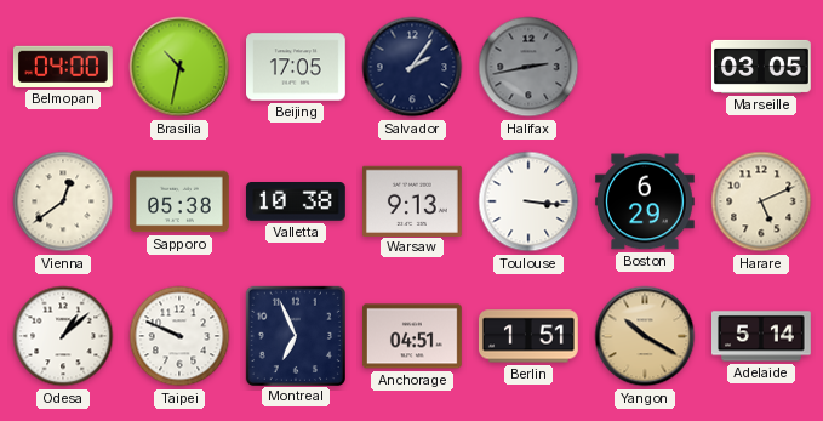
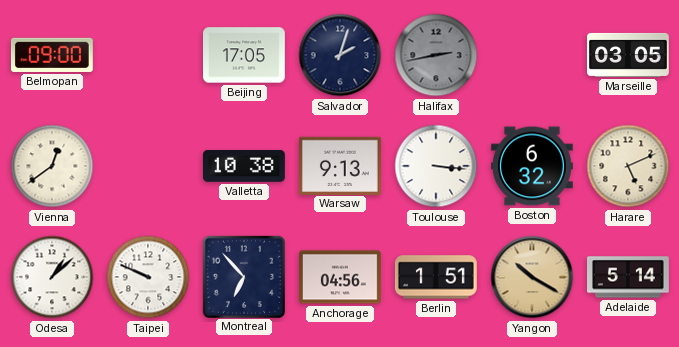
Belmopan: 04:00 -> 09:00
Brasilia: 10:32 -> none
Salvador: 2:06 -> 2:03
Sapporo: 05:38 -> none
Boston: 6:29 -> 6:32
Montreal: 6:56 -> 6:53
Anchorage: 04:51 -> 04:56
